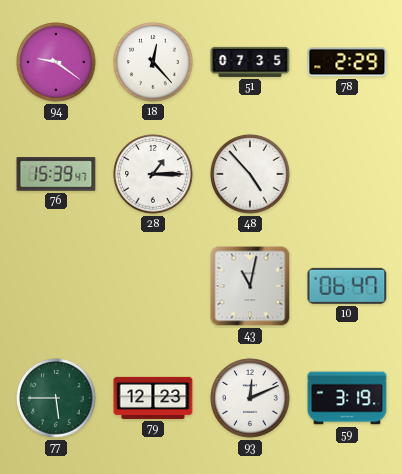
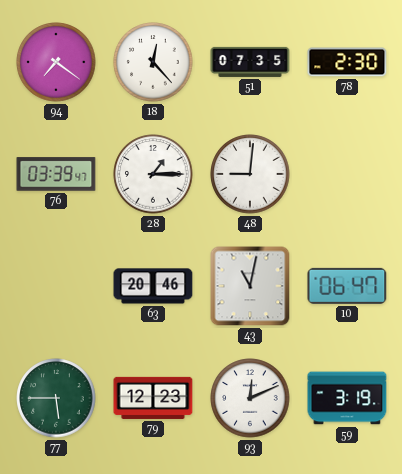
94: 9:21 -> 7:21
78: 2:29 -> 2:30
76: 15:39 -> 03:39
48: 4:53 -> 9:01
63: none -> 20:46
